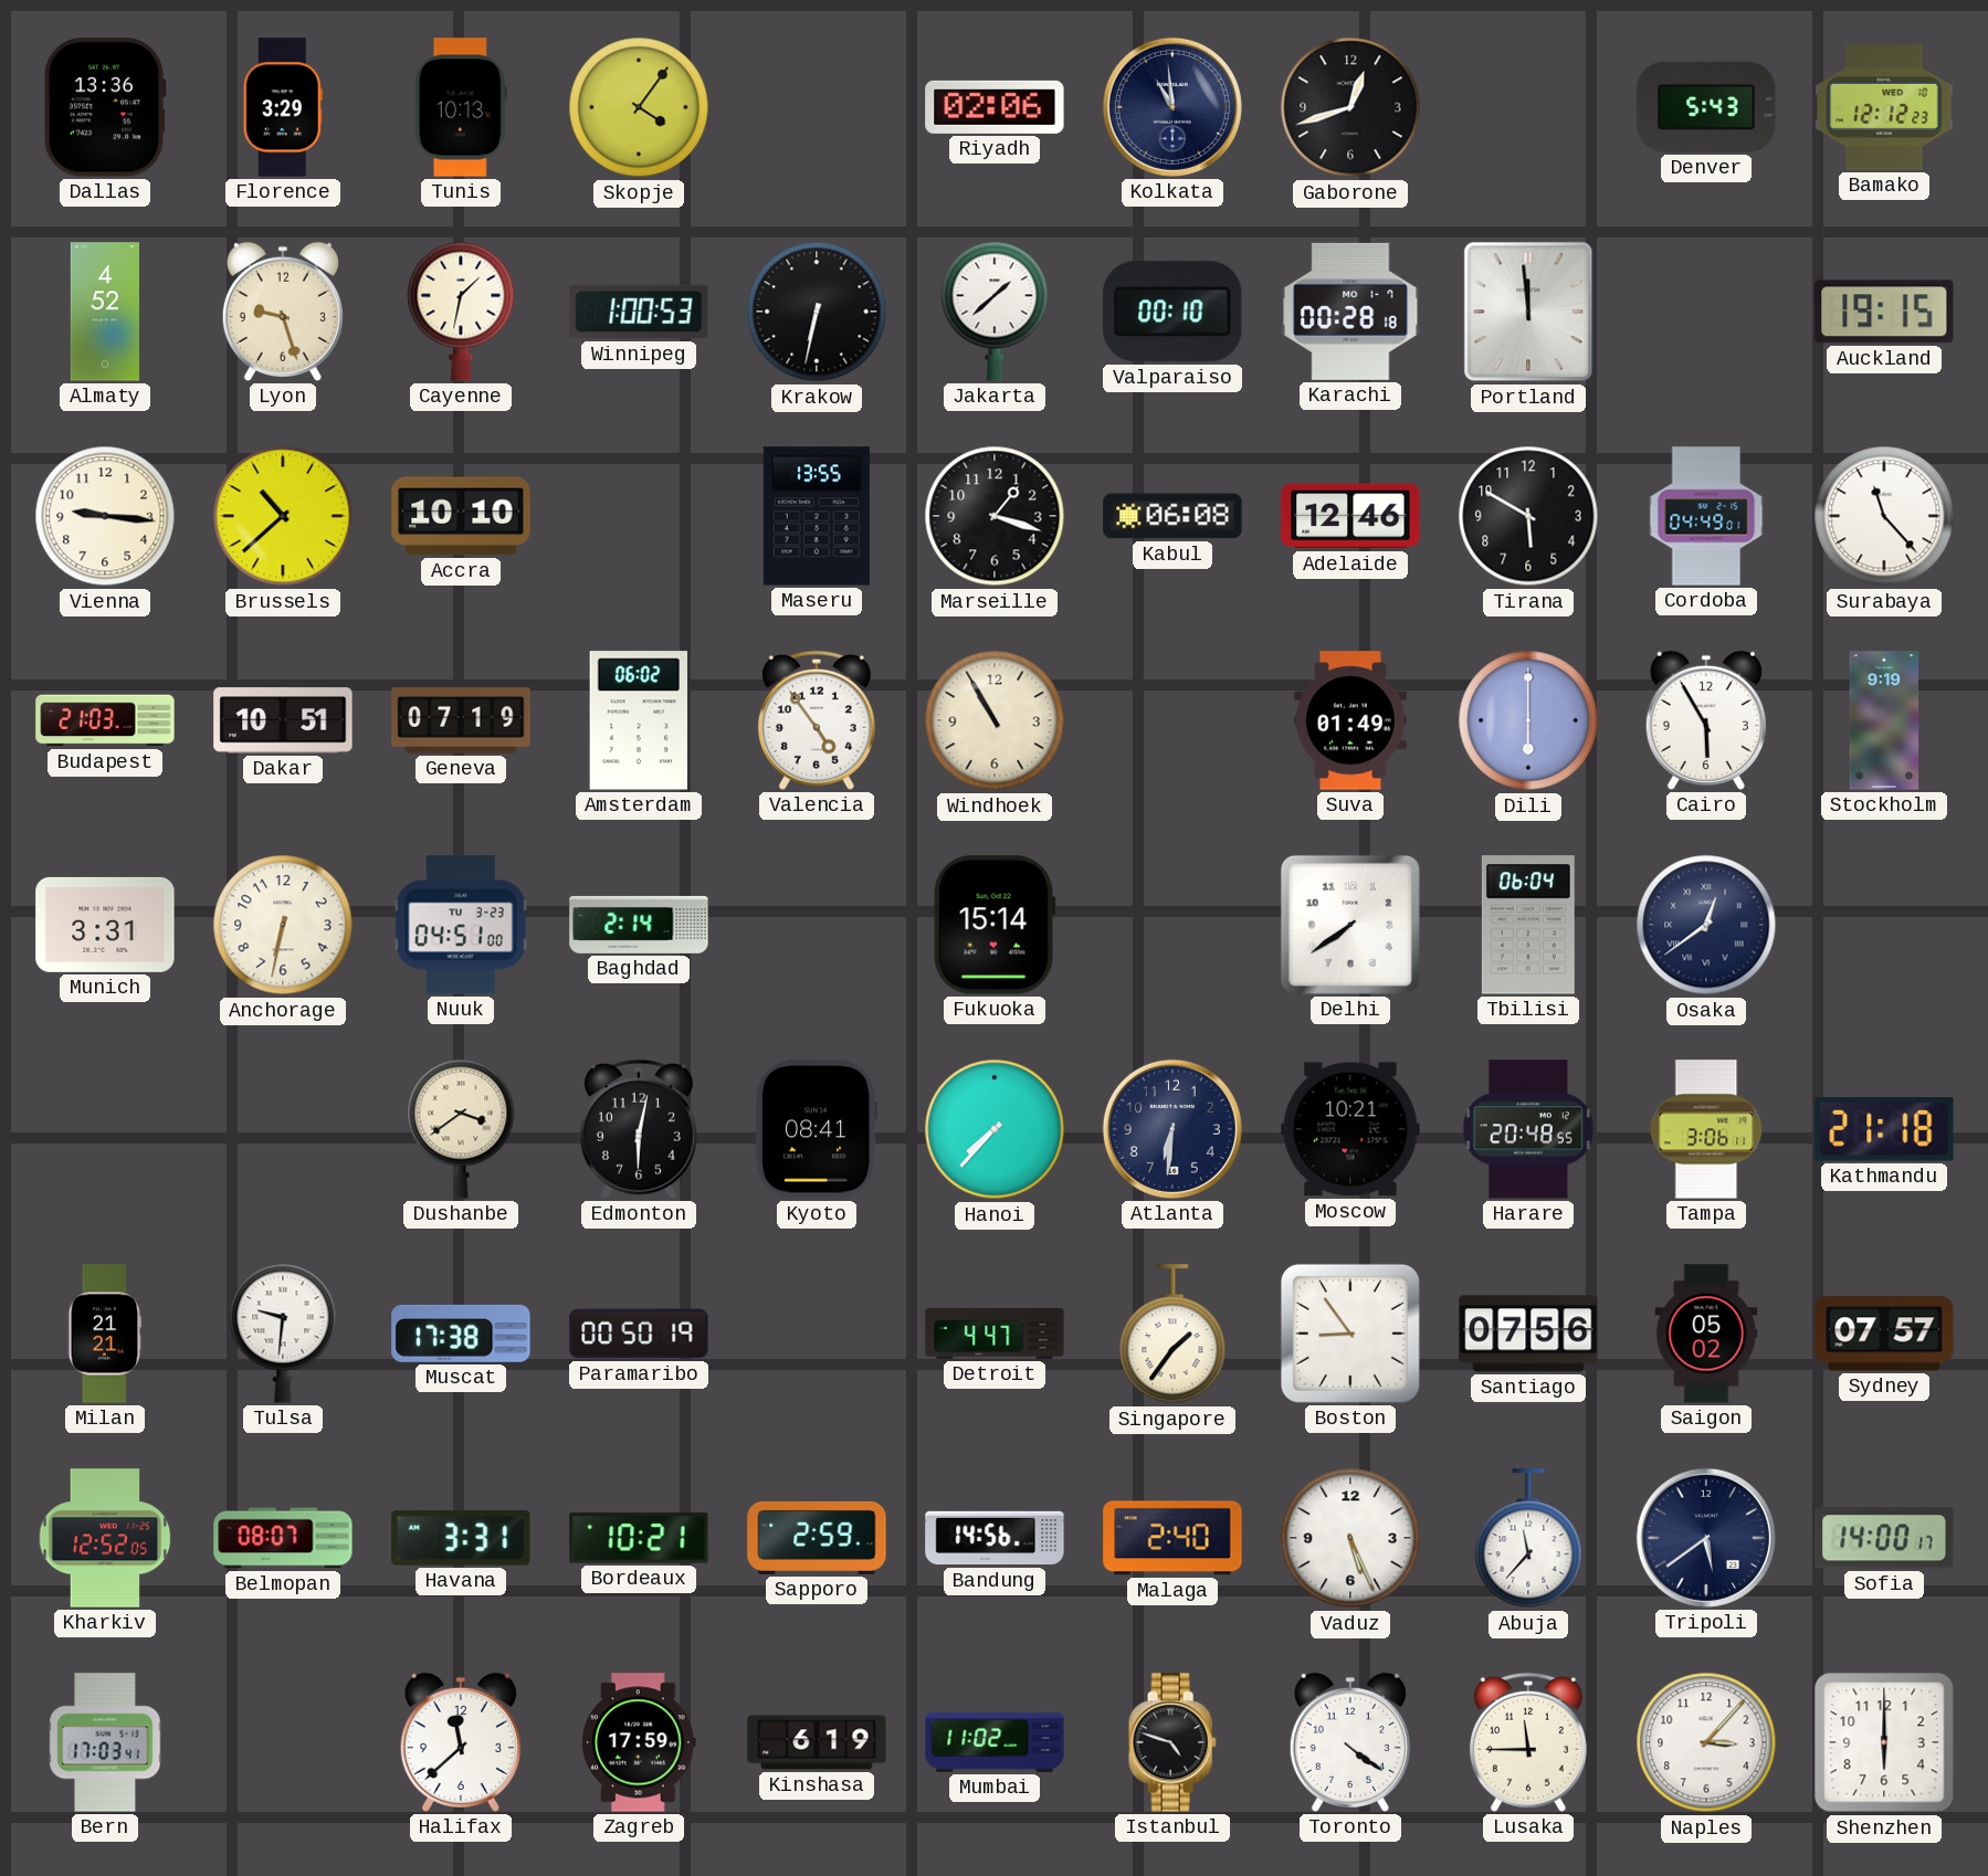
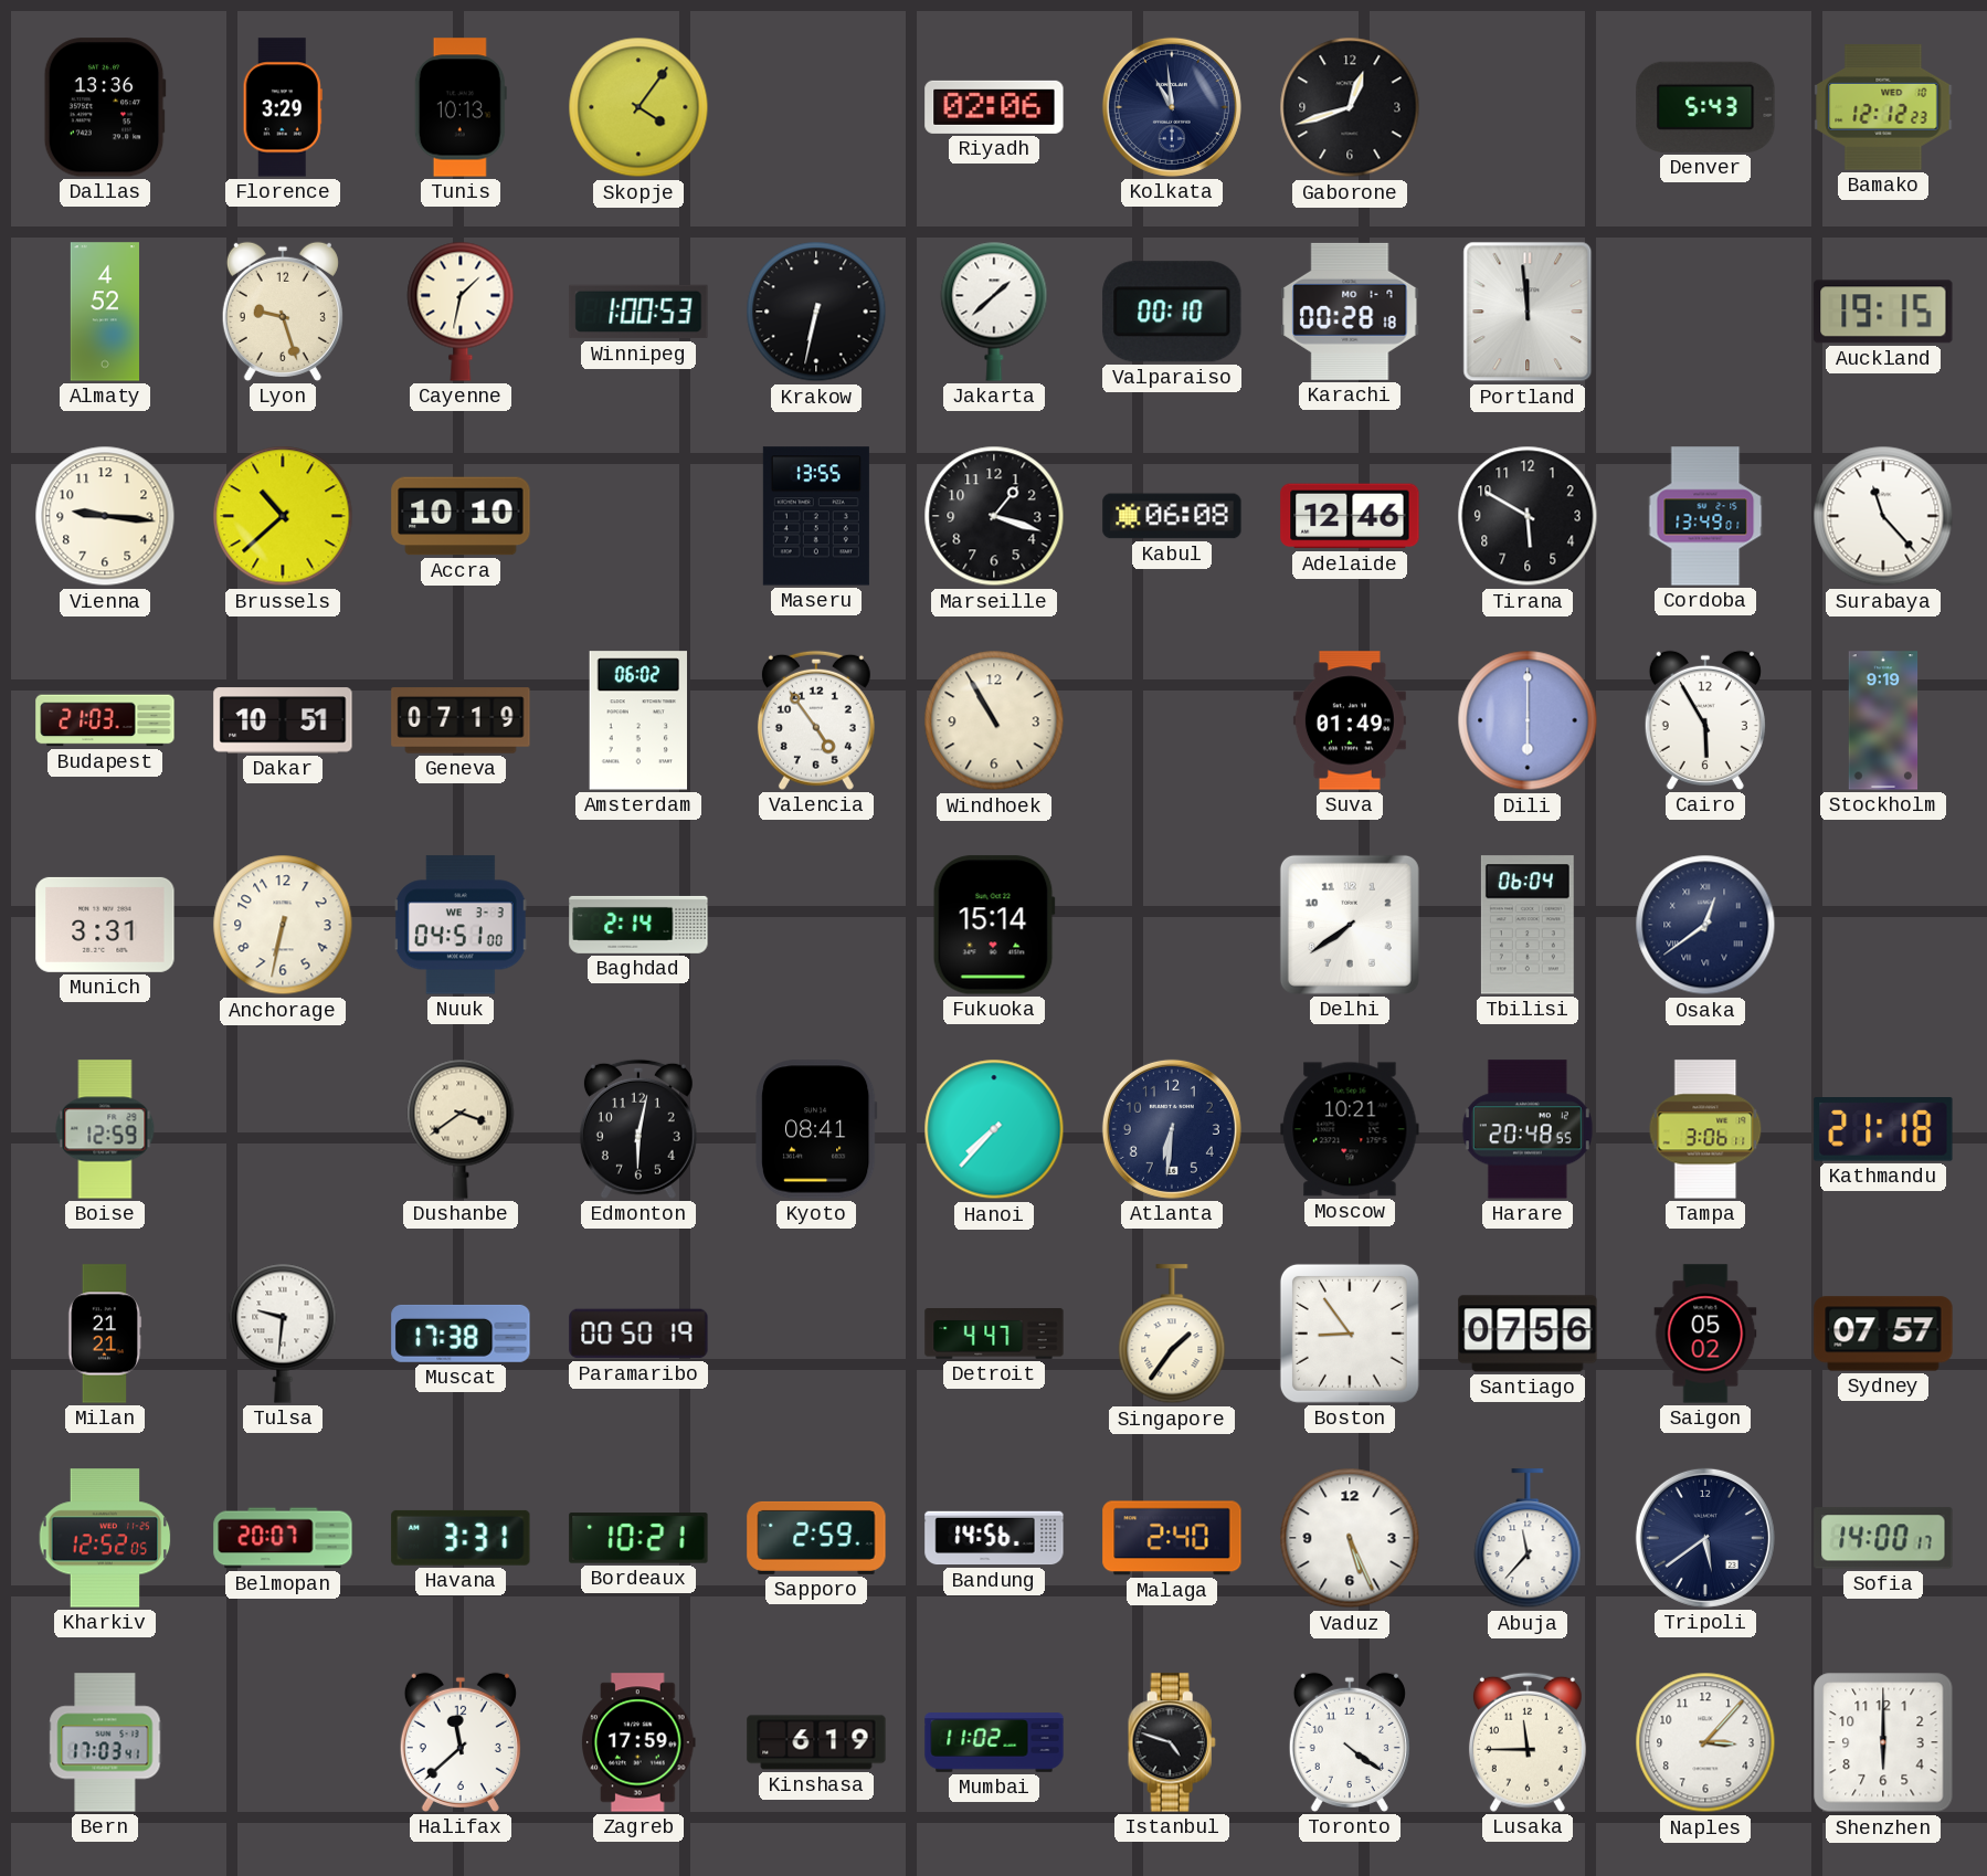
Cordoba: 04:49 -> 13:49
Nuuk date: TU 3-23 -> WE 3-3
Boise: none -> 12:59
Belmopan: 08:07 -> 20:07
